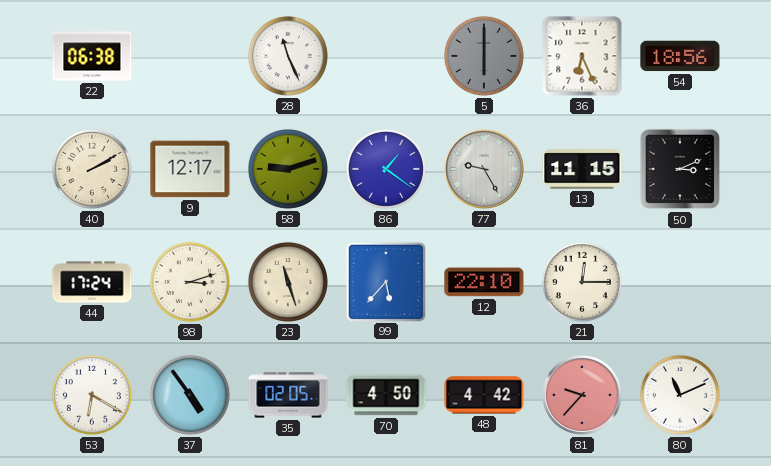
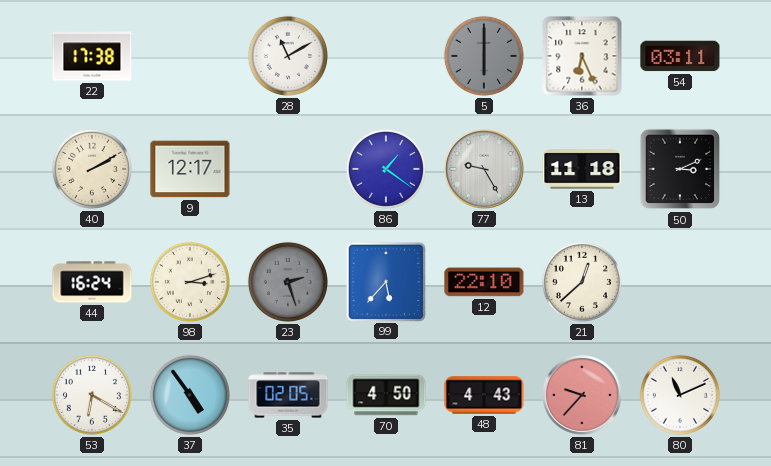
22: 06:38 -> 17:38
28: 11:26 -> 11:10
54: 18:56 -> 03:11
58: 9:12 -> none
13: 11:15 -> 11:18
44: 17:24 -> 16:24
23: 11:27 -> 2:27
23 dial: cream -> grey
21: 12:15 -> 12:38
48: 4:42 -> 4:43
